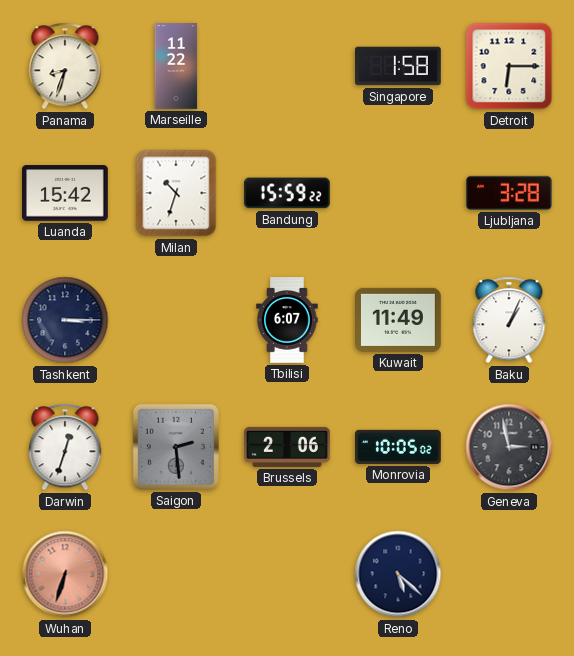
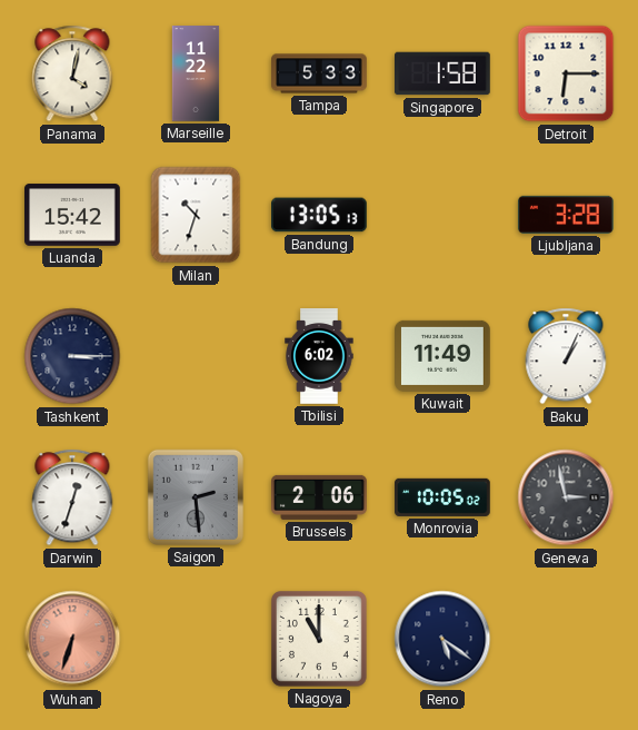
Panama: 8:33 -> 4:02
Tampa: none -> 5:33
Bandung: 15:59 -> 13:05
Tbilisi: 6:07 -> 6:02
Nagoya: none -> 11:00
Reno: 5:22 -> 5:21
